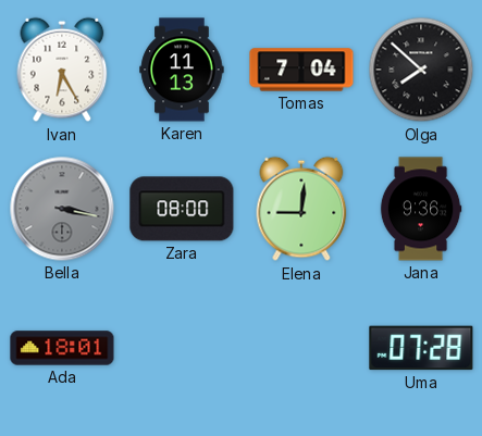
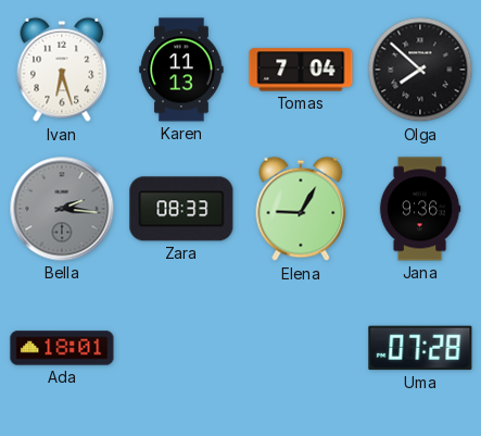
Ivan: 6:25 -> 6:27
Bella: 3:17 -> 2:16
Zara: 08:00 -> 08:33
Elena: 9:01 -> 9:05
